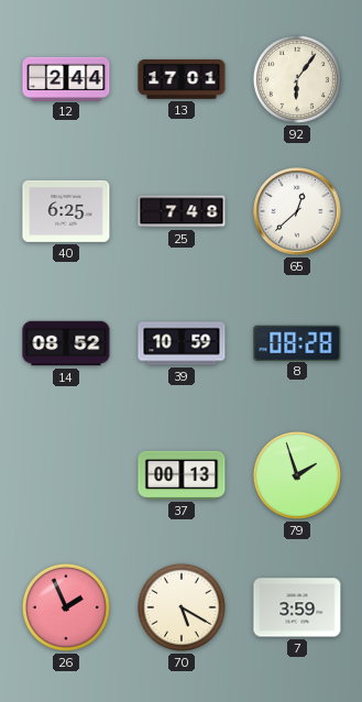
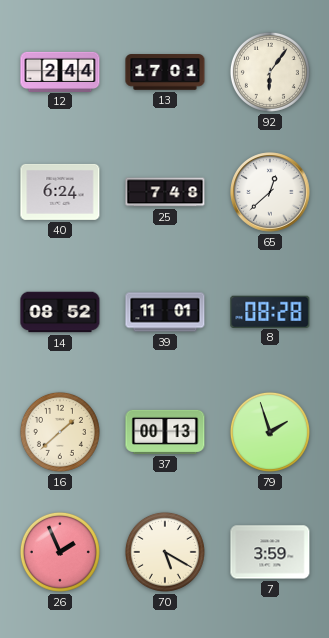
40: 6:25 -> 6:24
39: 10:59 -> 11:01
16: none -> 1:38
